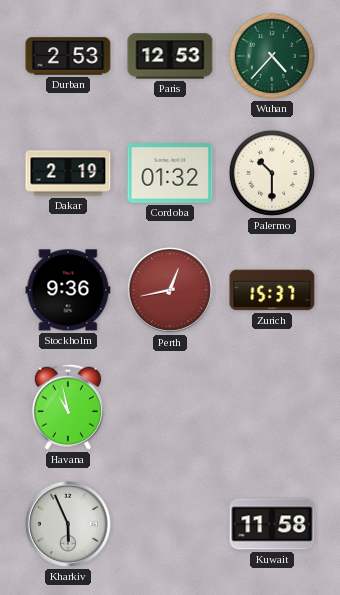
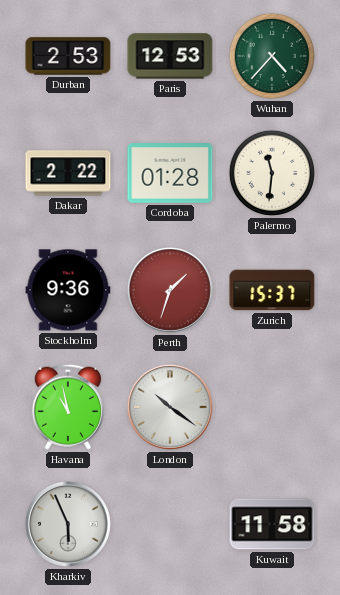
Dakar: 2:19 -> 2:22
Cordoba: 01:32 -> 01:28
Palermo: 10:30 -> 11:31
Perth: 12:43 -> 1:33
London: none -> 10:21
